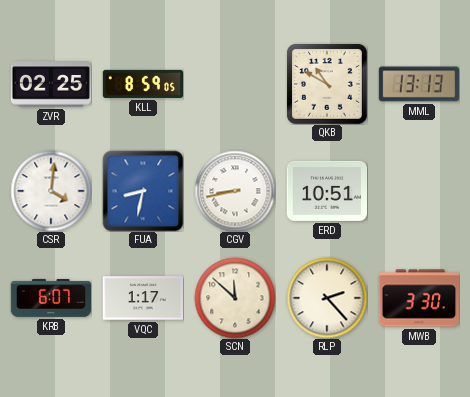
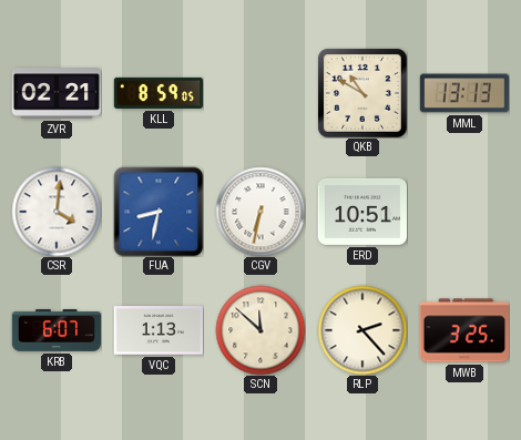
ZVR: 02:25 -> 02:21
CGV: 8:43 -> 6:32
VQC: 1:17 -> 1:13
MWB: 3:30 -> 3:25
